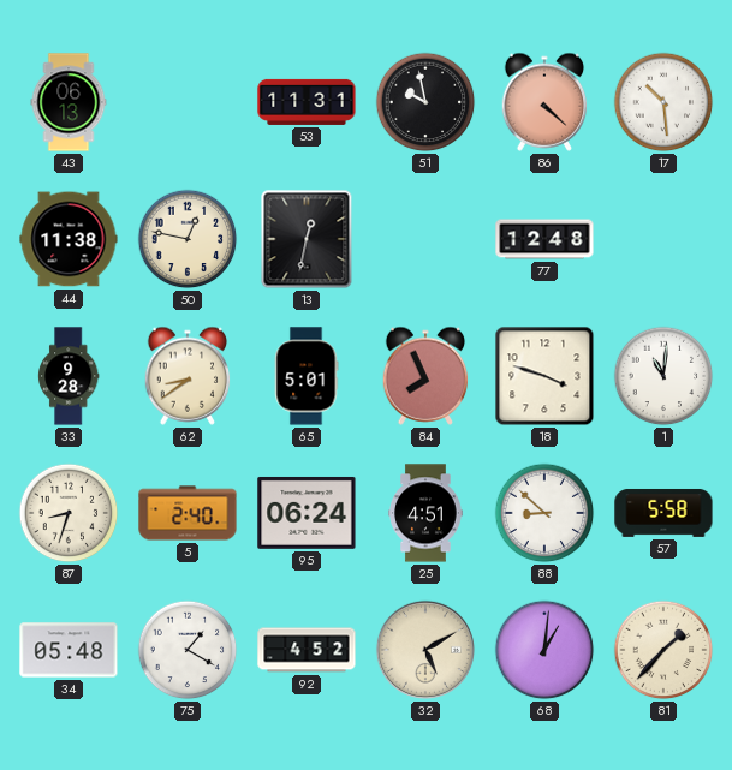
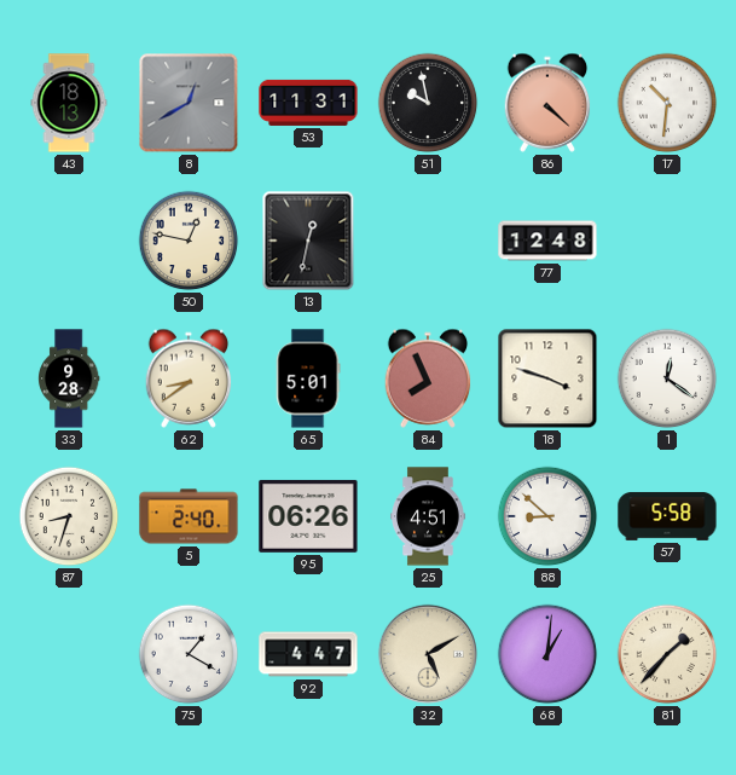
43: 06:13 -> 18:13
8: none -> 12:40
17: 10:29 -> 10:31
44: 11:38 -> none
1: 11:01 -> 12:21
95: 06:24 -> 06:26
34: 05:48 -> none
92: 4:52 -> 4:47
